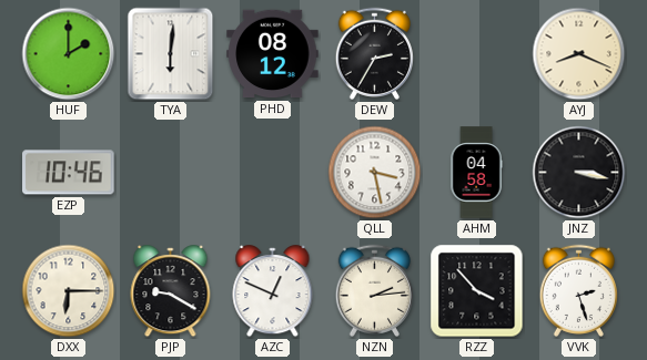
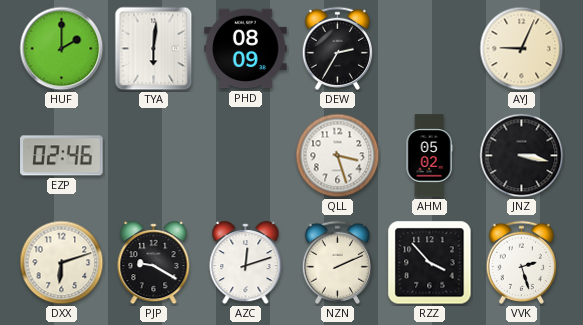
PHD: 08:12 -> 08:09
AYJ: 8:19 -> 9:04
EZP: 10:46 -> 02:46
QLL: 3:28 -> 3:27
AHM: 04:58 -> 05:02
DXX: 6:15 -> 6:12
AZC: 12:49 -> 12:12
NZN: 2:14 -> 2:11
